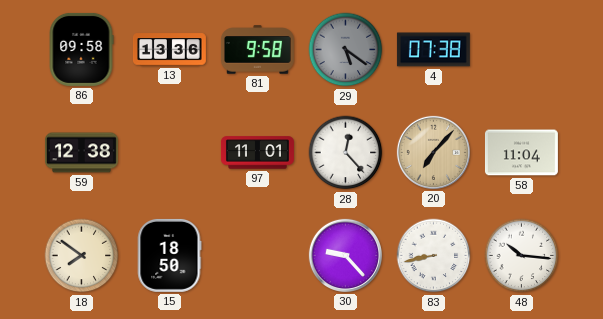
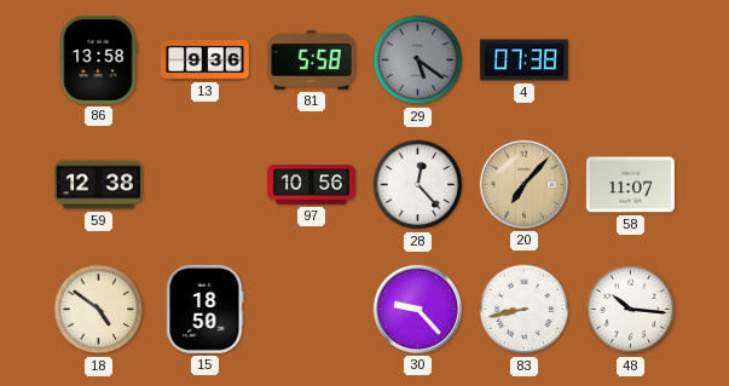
86: 09:58 -> 13:58
13: 13:36 -> 9:36
81: 9:58 -> 5:58
97: 11:01 -> 10:56
58: 11:04 -> 11:07
18: 7:51 -> 4:51
